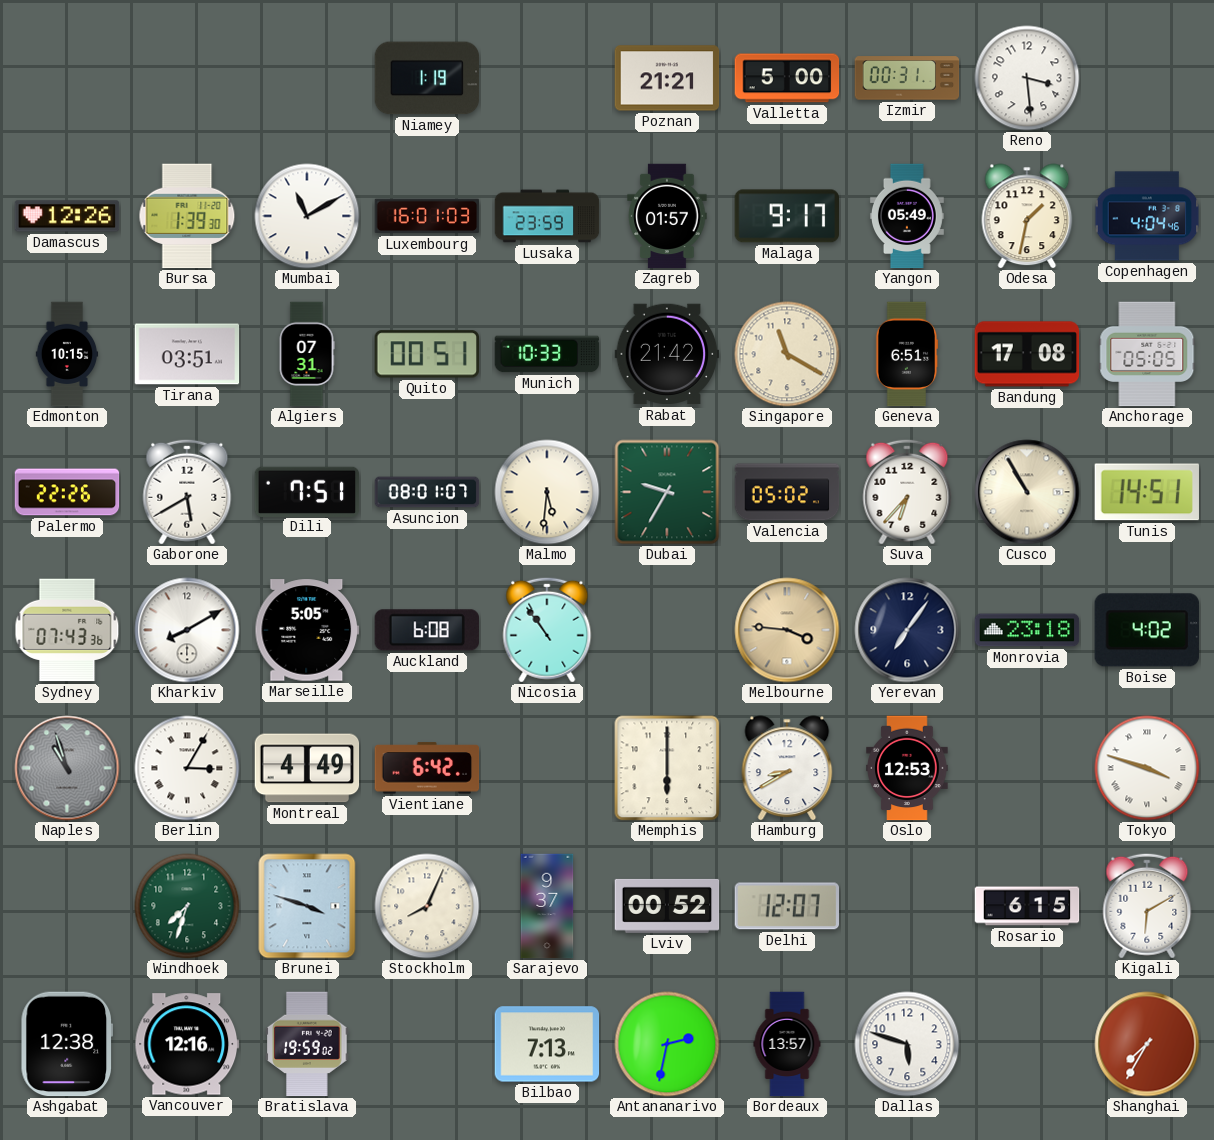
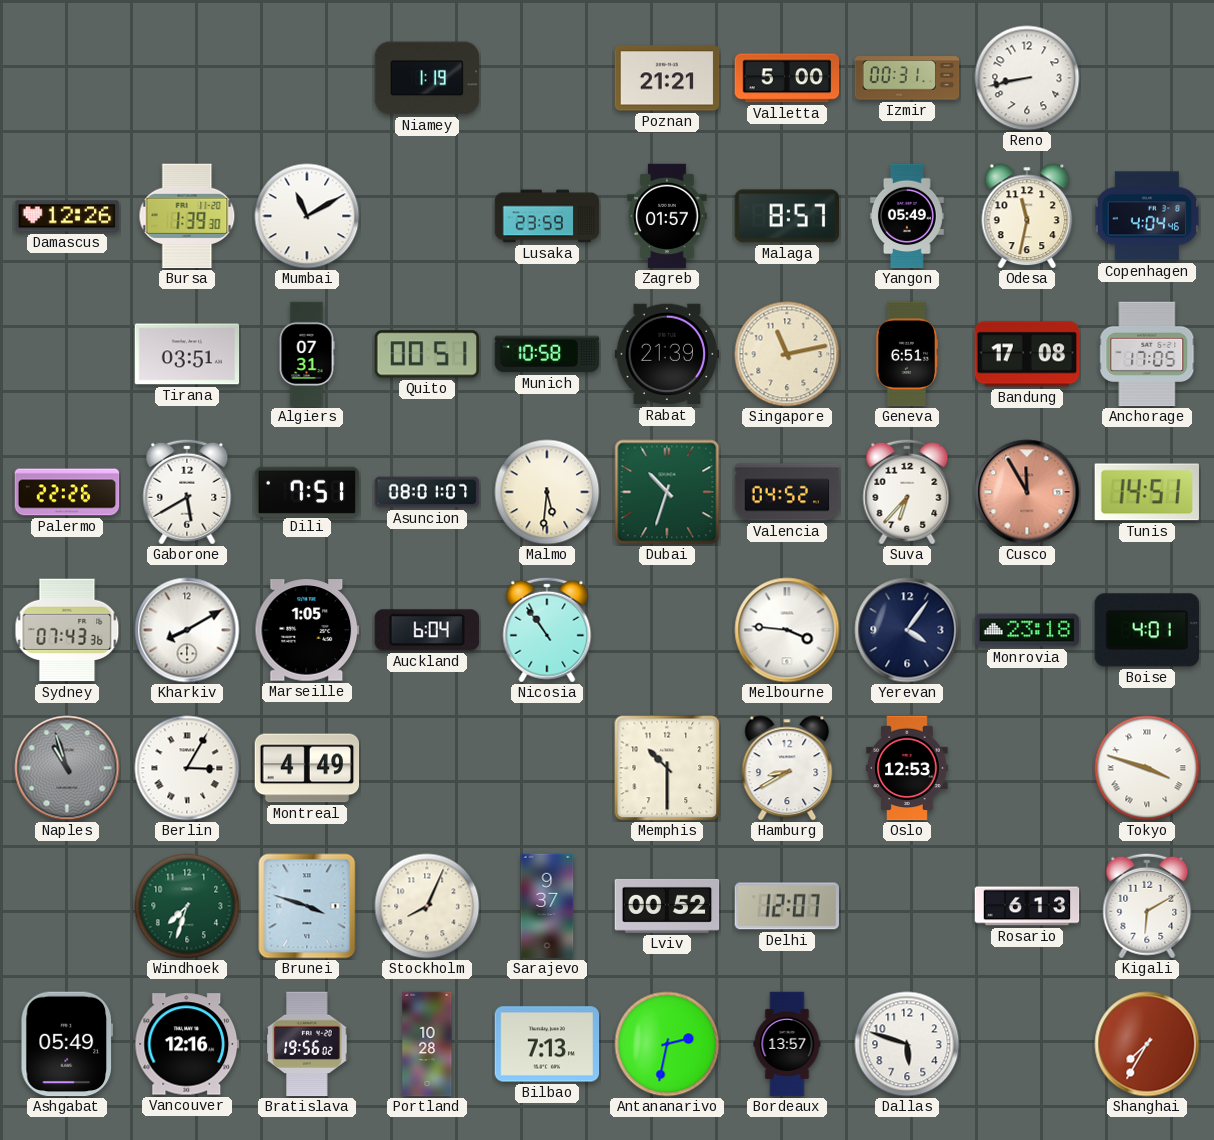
Reno: 3:29 -> 8:43
Luxembourg: 16:01 -> none
Malaga: 9:17 -> 8:57
Odesa: 1:32 -> 11:32
Edmonton: 10:15 -> none
Munich: 10:33 -> 10:58
Rabat: 21:42 -> 21:39
Singapore: 11:20 -> 11:13
Anchorage: 05:05 -> 17:05
Dubai: 9:35 -> 10:33
Valencia: 05:02 -> 04:52
Cusco: 10:55 -> 11:55
Cusco dial: cream -> salmon
Marseille: 5:05 -> 1:05
Auckland: 6:08 -> 6:04
Melbourne dial: champagne -> white
Yerevan: 7:06 -> 4:06
Boise: 4:02 -> 4:01
Vientiane: 6:42 -> none
Memphis: 6:00 -> 10:30
Rosario: 6:15 -> 6:13
Ashgabat: 12:38 -> 05:49
Bratislava: 19:59 -> 19:56
Portland: none -> 10:28
